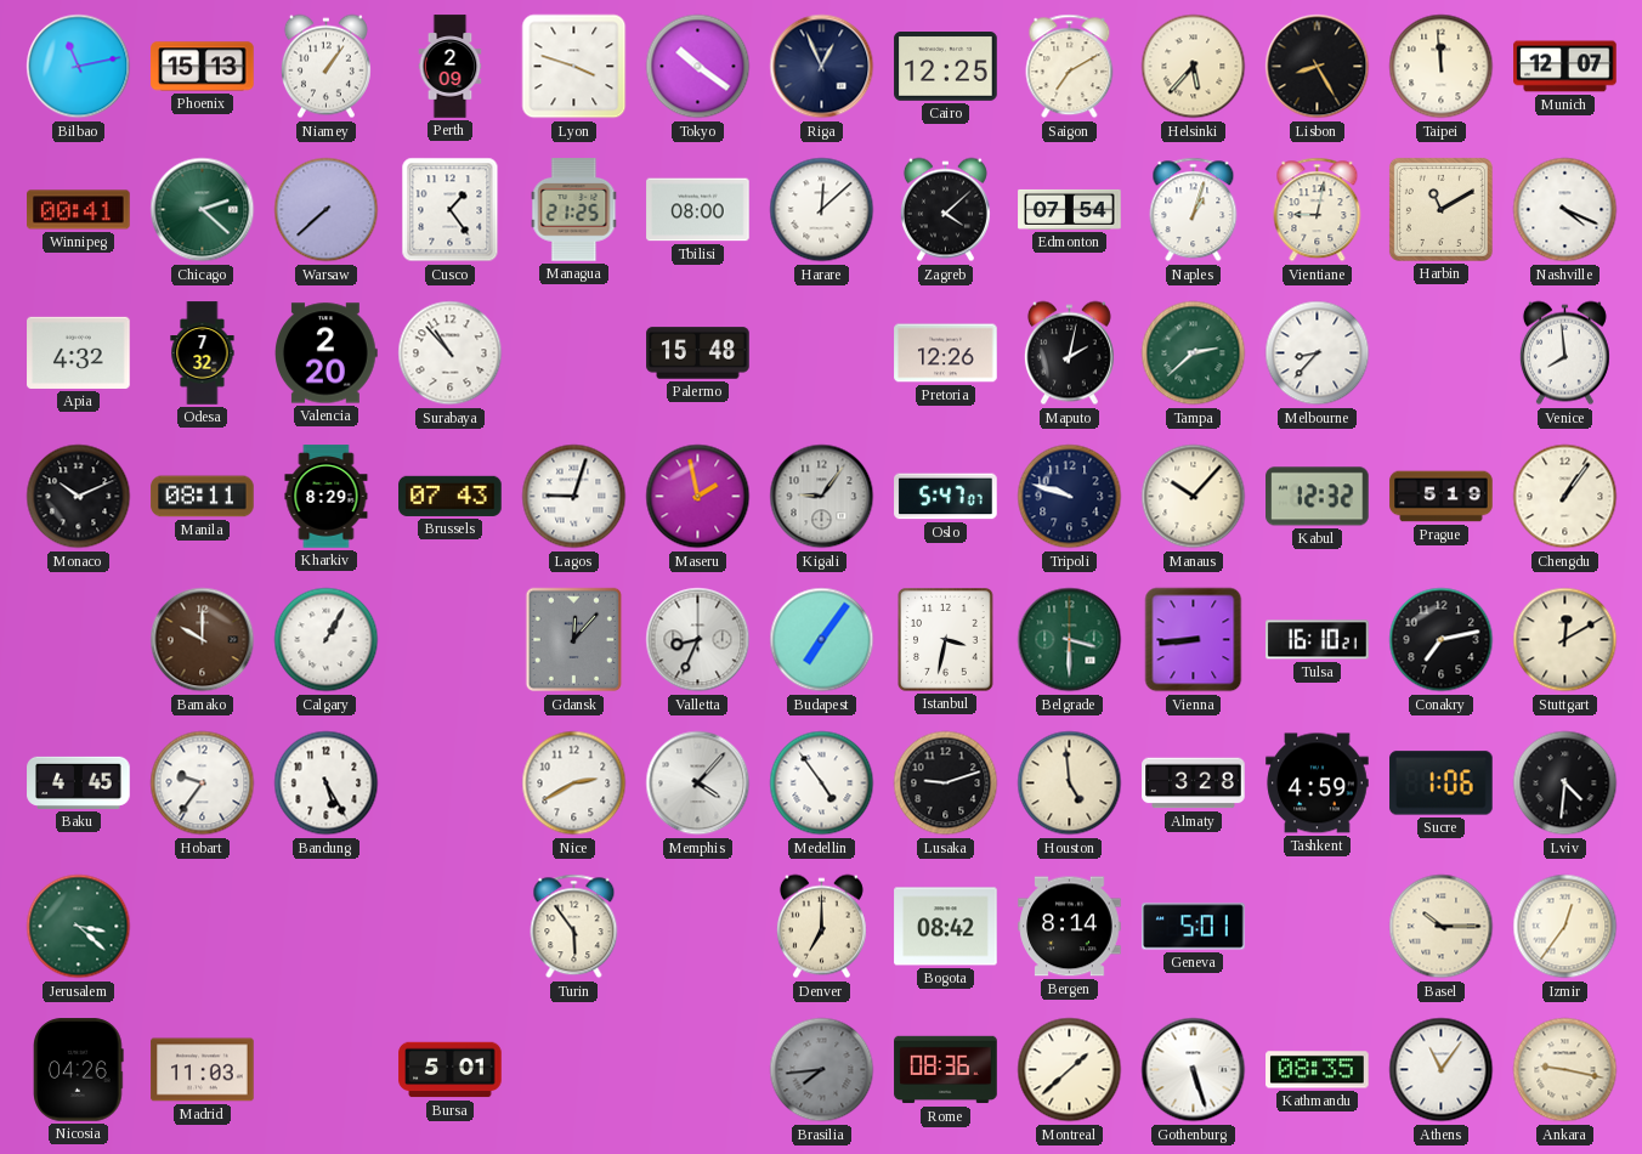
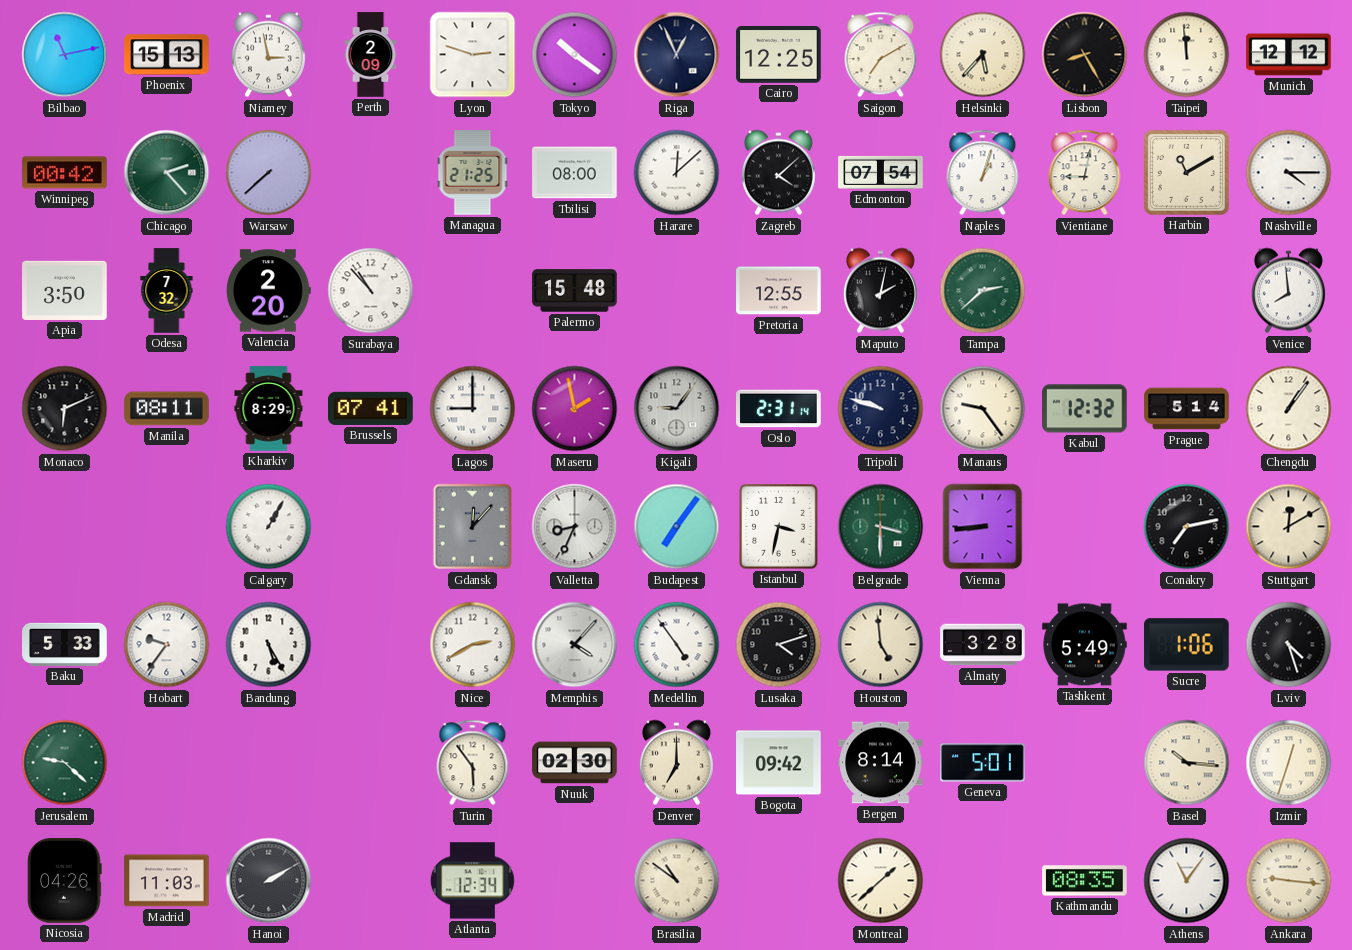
Niamey: 1:06 -> 2:58
Lyon: 3:48 -> 2:48
Munich: 12:07 -> 12:12
Winnipeg: 00:41 -> 00:42
Chicago: 2:22 -> 2:23
Cusco: 1:24 -> none
Nashville: 4:19 -> 4:15
Apia: 4:32 -> 3:50
Pretoria: 12:26 -> 12:55
Melbourne: 8:37 -> none
Monaco: 10:11 -> 6:11
Brussels: 07:43 -> 07:41
Lagos: 9:03 -> 9:00
Oslo: 5:47 -> 2:31
Manaus: 10:07 -> 9:24
Prague: 5:19 -> 5:14
Bamako: 10:00 -> none
Tulsa: 16:10 -> none
Baku: 4:45 -> 5:33
Lusaka: 9:12 -> 4:12
Tashkent: 4:59 -> 5:49
Lviv: 4:31 -> 4:27
Jerusalem: 3:22 -> 9:22
Nuuk: none -> 02:30
Bogota: 08:42 -> 09:42
Basel: 10:15 -> 10:16
Izmir: 12:36 -> 12:33
Hanoi: none -> 2:10
Bursa: 5:01 -> none
Atlanta: none -> 12:34
Brasilia: 7:44 -> 10:51
Brasilia dial: grey -> cream
Rome: 08:36 -> none
Gothenburg: 5:27 -> none
Ankara: 9:17 -> 9:16
